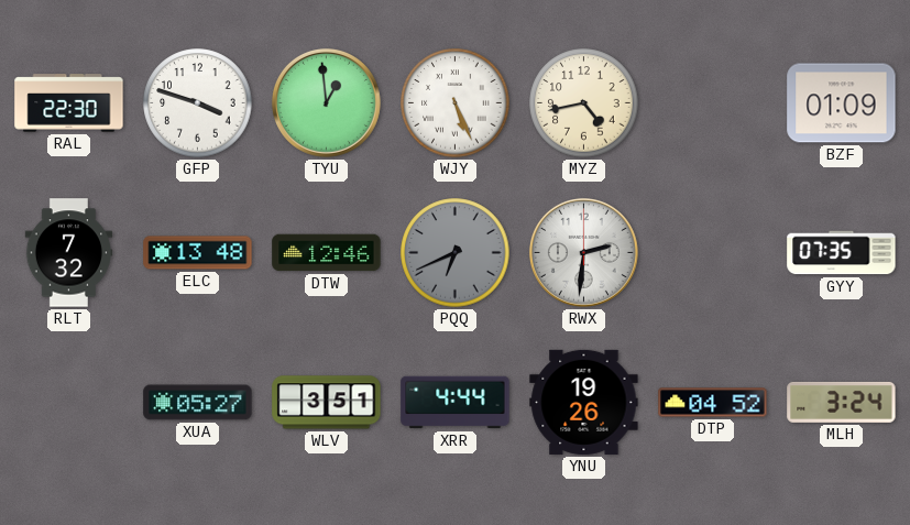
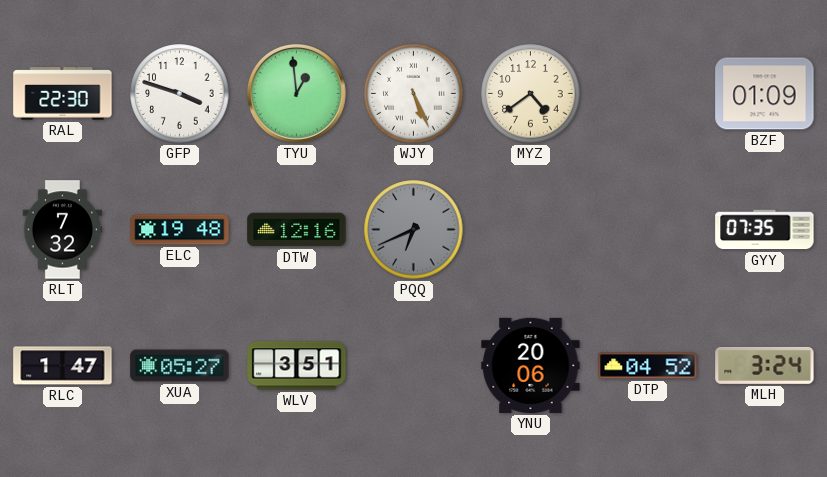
MYZ: 4:43 -> 4:39
ELC: 13:48 -> 19:48
DTW: 12:46 -> 12:16
RWX: 2:31 -> none
RLC: none -> 1:47
XRR: 4:44 -> none
YNU: 19:26 -> 20:06
